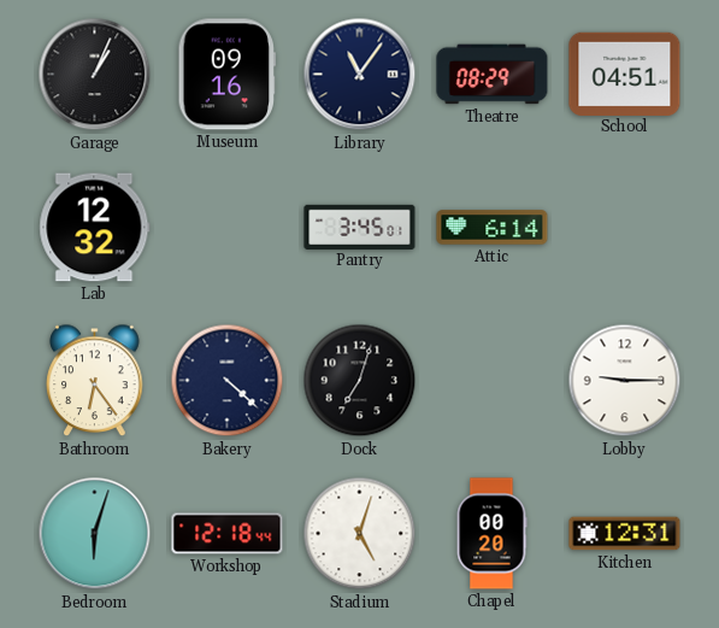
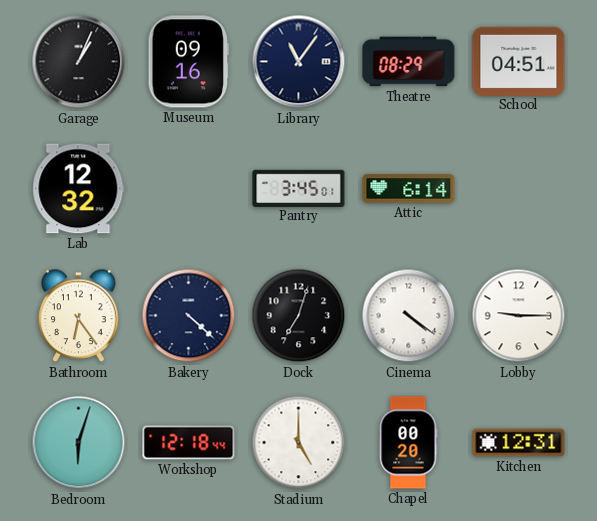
Cinema: none -> 4:21
Stadium: 5:03 -> 5:00
